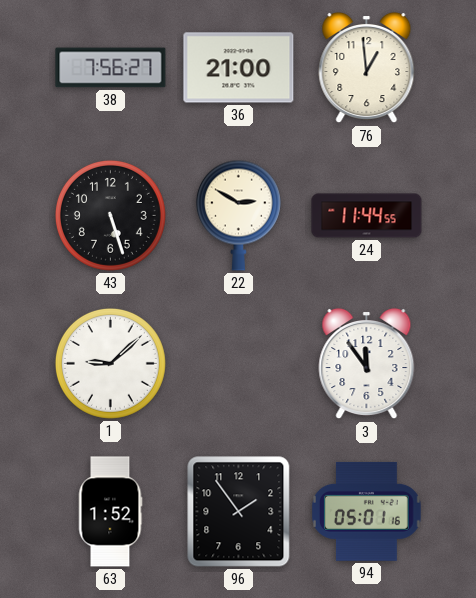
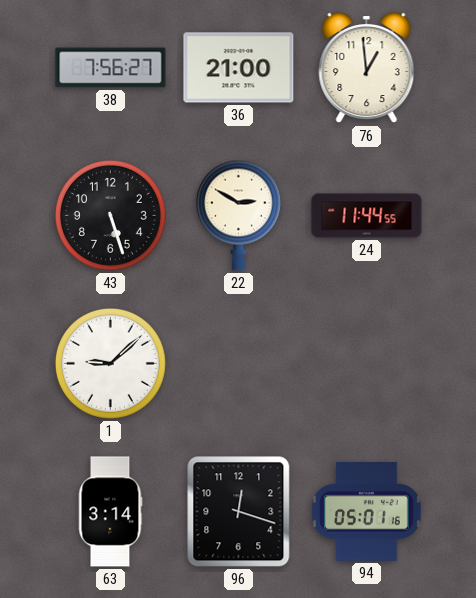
3: 11:54 -> none
63: 1:52 -> 3:14
96: 1:54 -> 12:18
